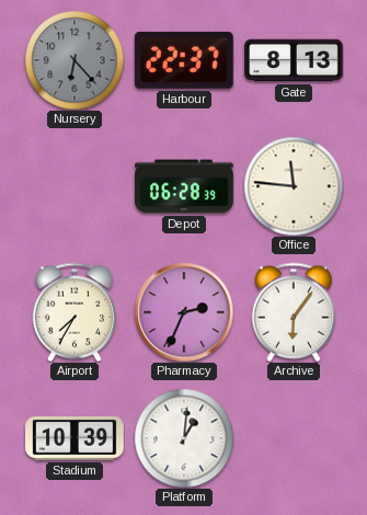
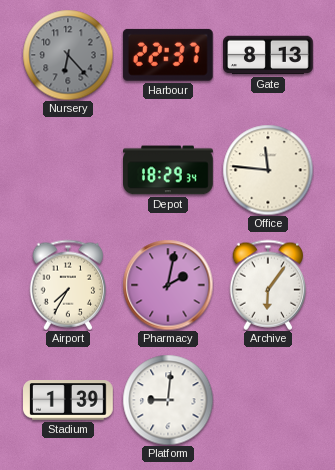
Depot: 06:28 -> 18:29
Pharmacy: 2:34 -> 2:02
Stadium: 10:39 -> 1:39
Platform: 1:01 -> 9:01
